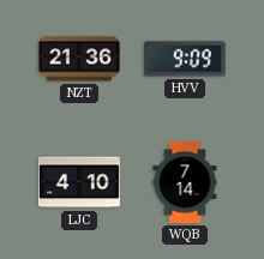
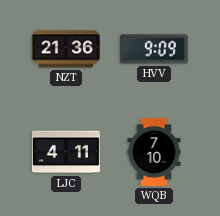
LJC: 4:10 -> 4:11
WQB: 7:14 -> 7:10
